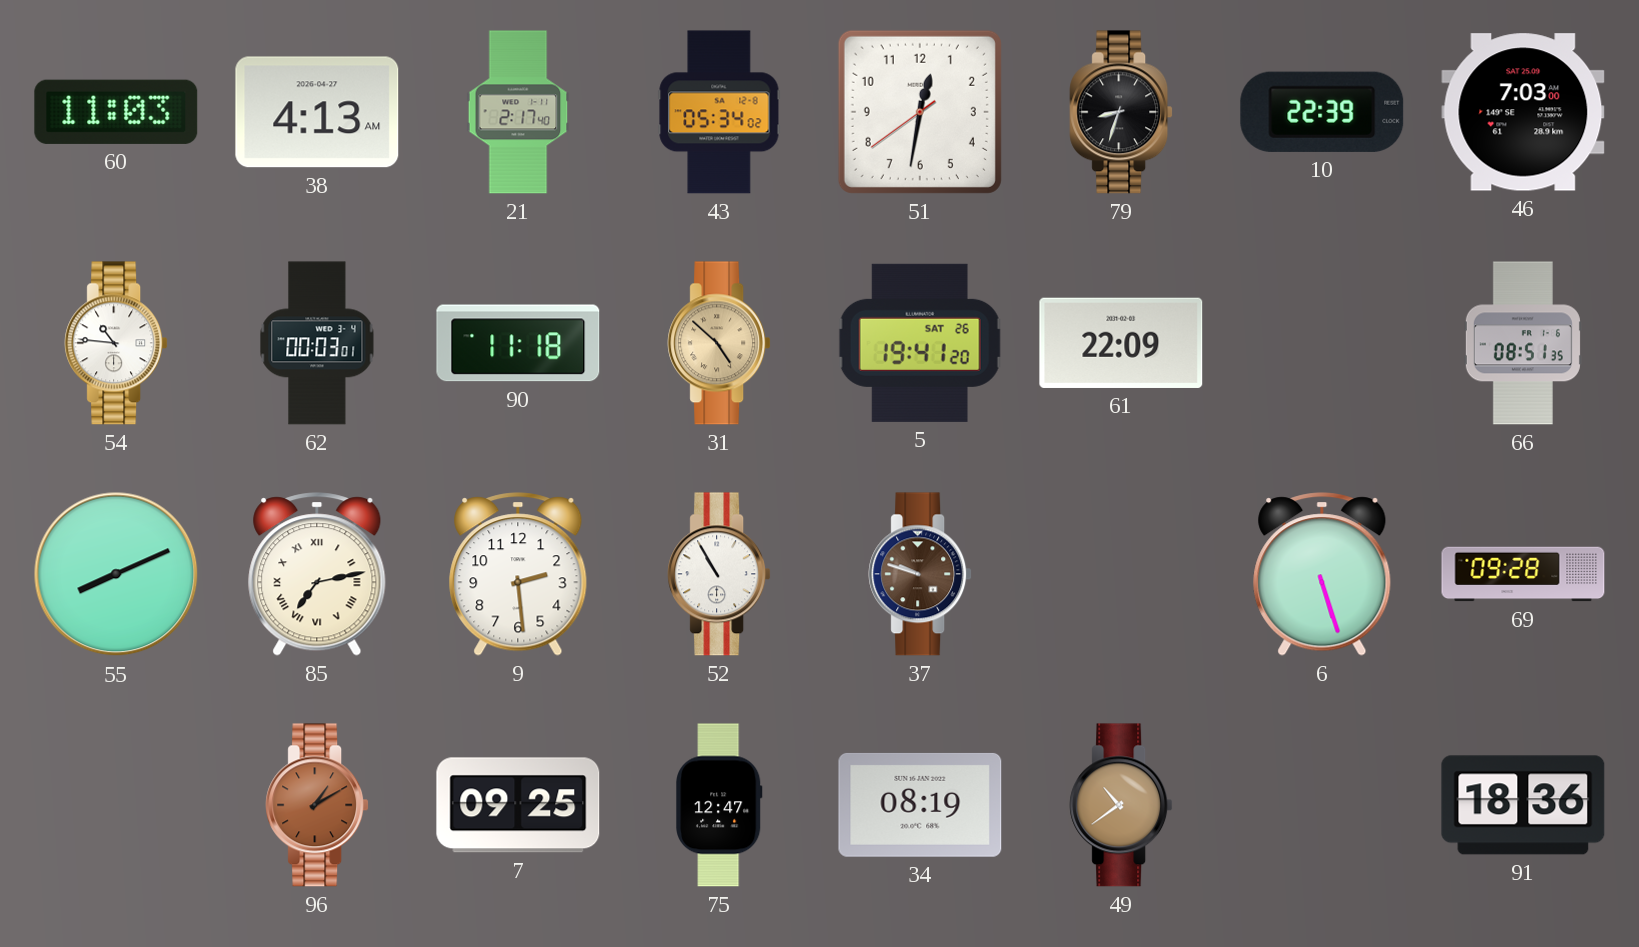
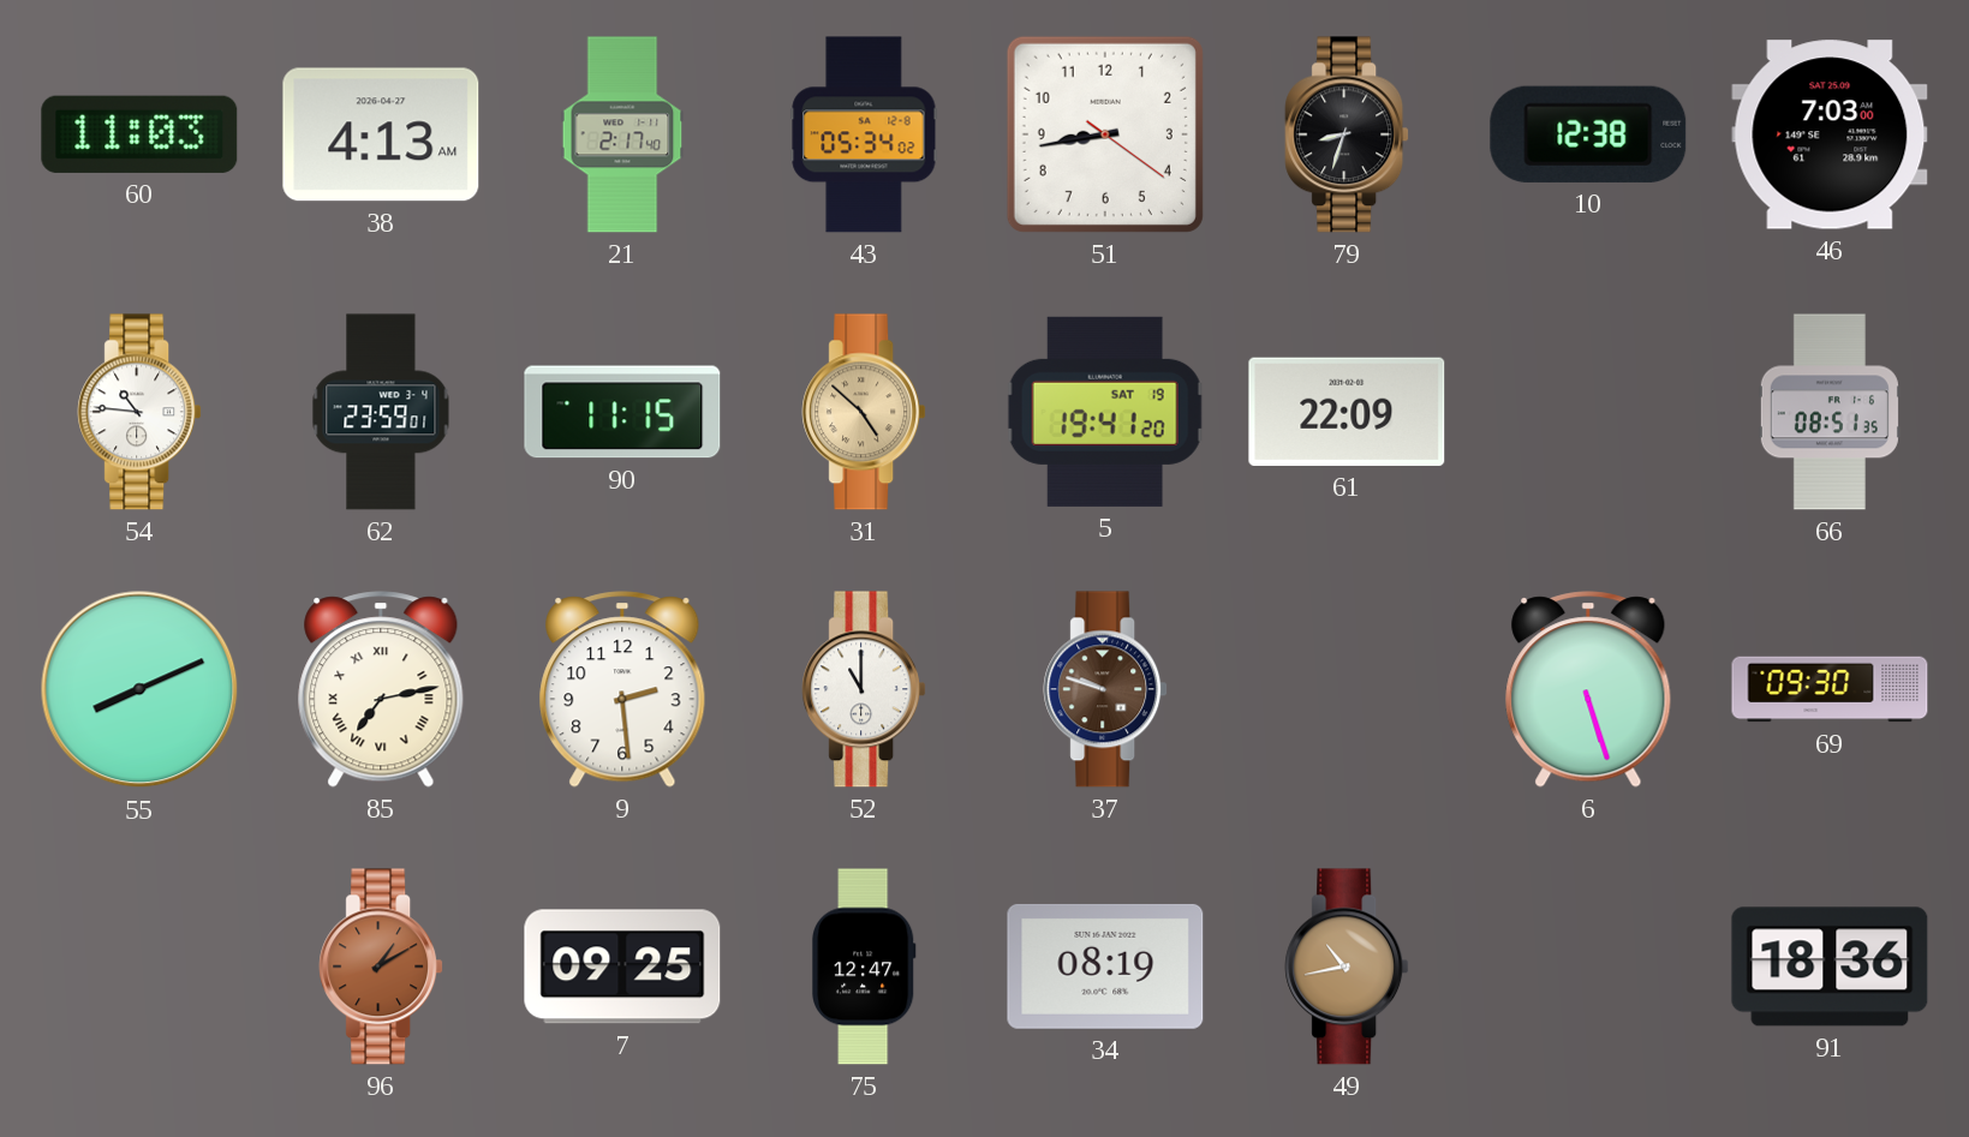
51: 12:31 -> 8:43
10: 22:39 -> 12:38
62: 00:03 -> 23:59
90: 11:18 -> 11:15
5 date: SAT 26 -> SAT 19
52: 10:55 -> 11:00
69: 09:28 -> 09:30
49: 10:39 -> 10:43
